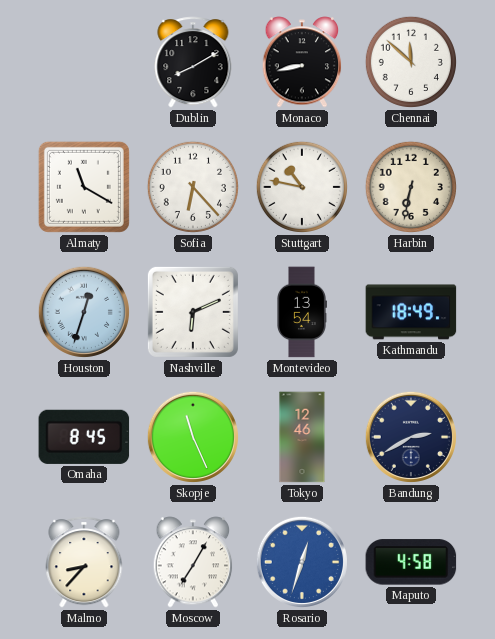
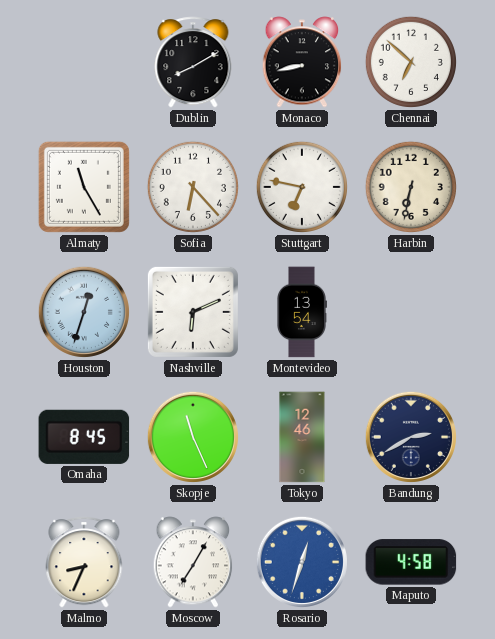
Chennai: 11:52 -> 6:52
Almaty: 11:20 -> 11:25
Stuttgart: 10:47 -> 6:47
Kathmandu: 18:49 -> none
Malmo: 8:37 -> 8:34
